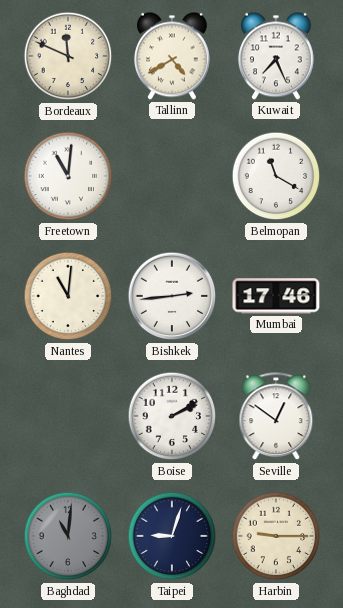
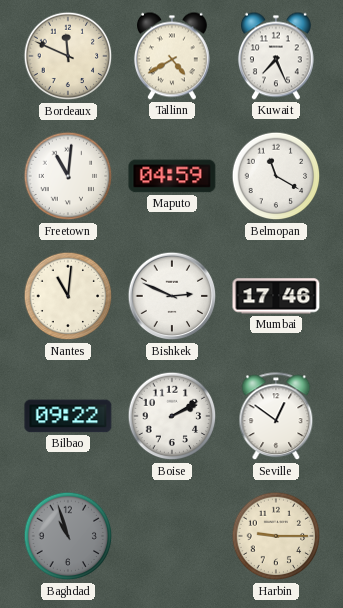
Maputo: none -> 04:59
Bishkek: 2:44 -> 2:49
Bilbao: none -> 09:22
Baghdad: 11:01 -> 10:57
Taipei: 9:03 -> none
